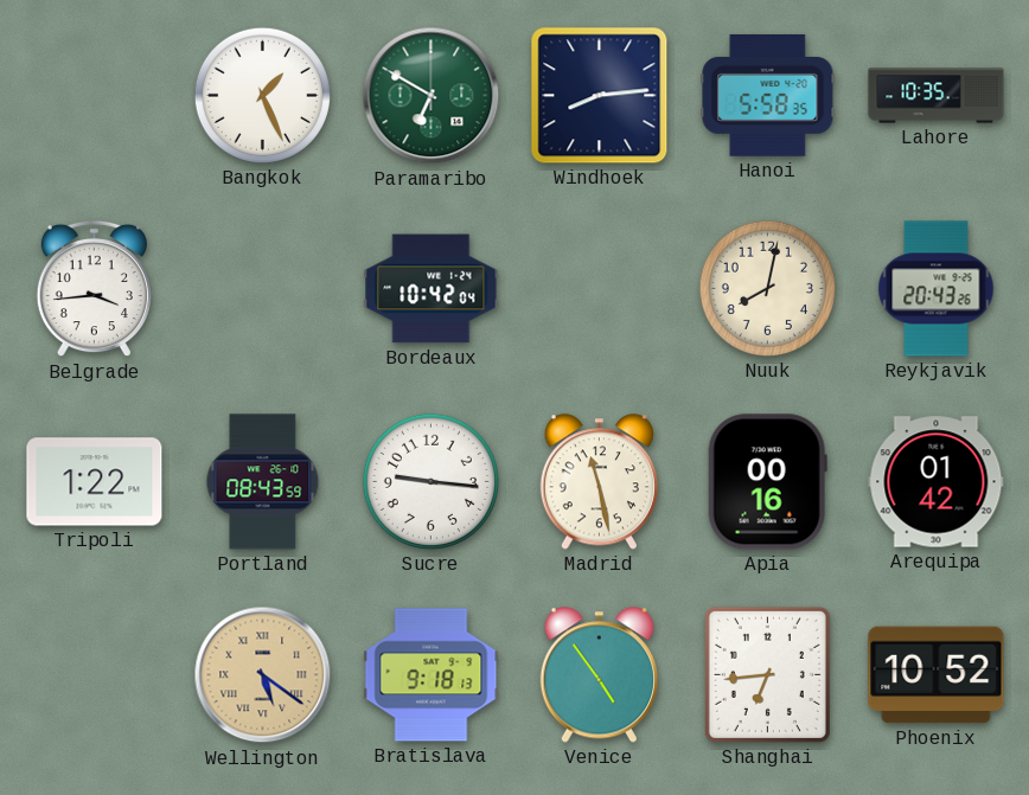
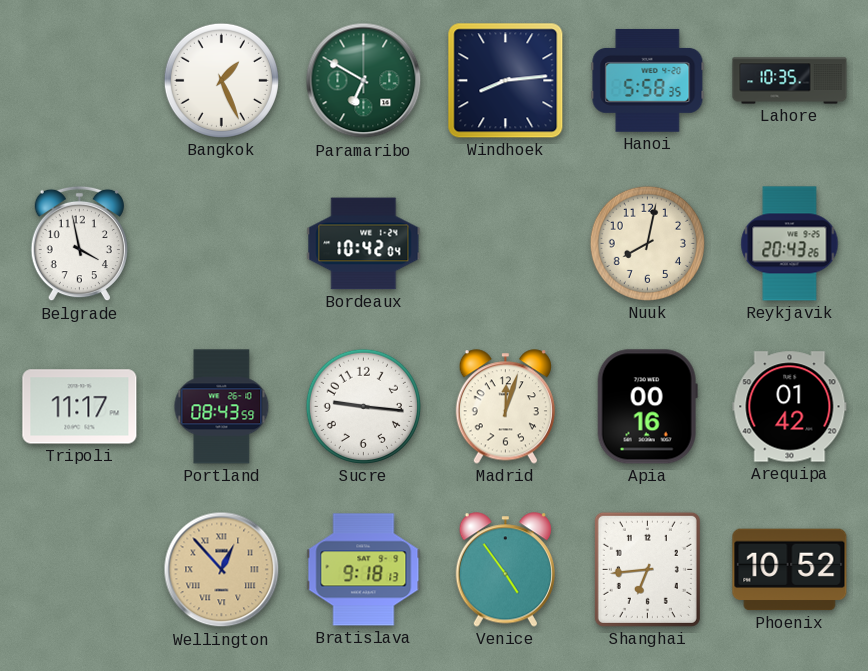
Belgrade: 3:44 -> 3:58
Tripoli: 1:22 -> 11:17
Madrid: 11:28 -> 12:03
Wellington: 5:21 -> 12:53
